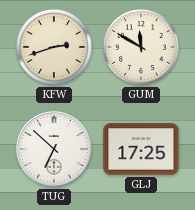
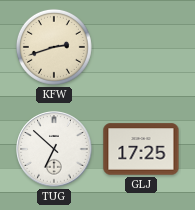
GUM: 11:50 -> none
